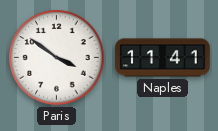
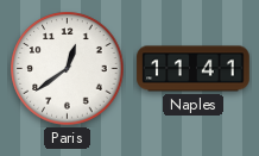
Paris: 3:51 -> 12:39
